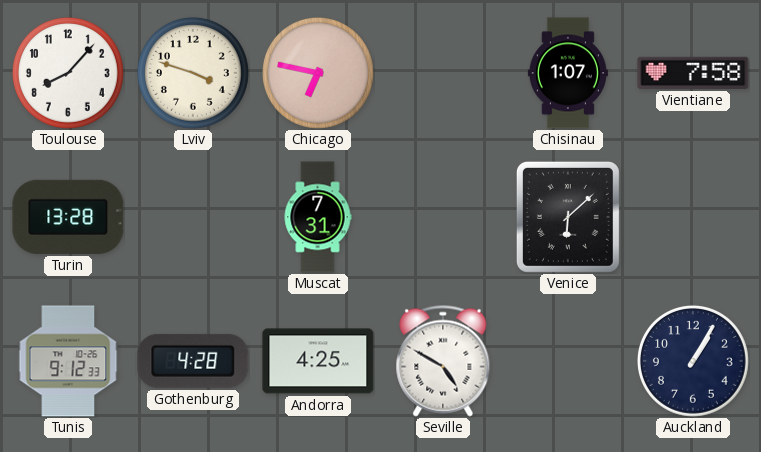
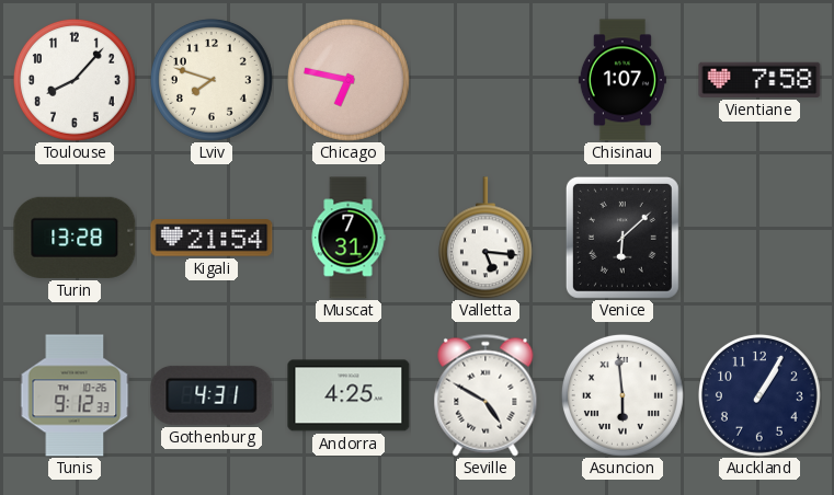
Lviv: 3:48 -> 7:48
Kigali: none -> 21:54
Valletta: none -> 5:16
Gothenburg: 4:28 -> 4:31
Asuncion: none -> 5:59
